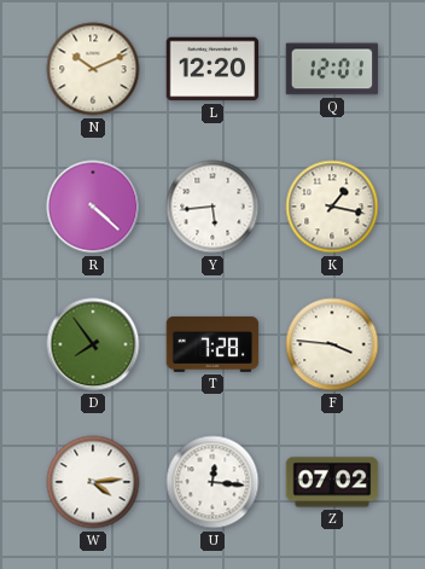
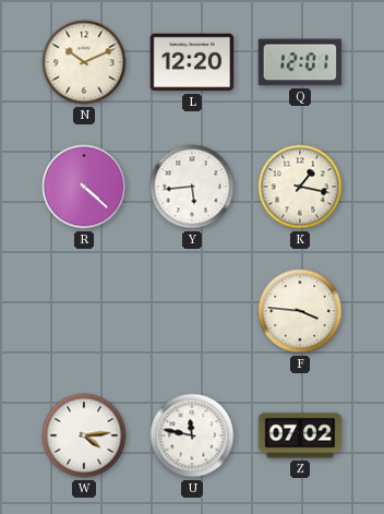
D: 7:54 -> none
T: 7:28 -> none
U: 12:16 -> 11:47
